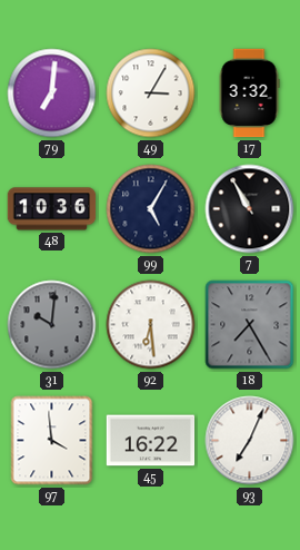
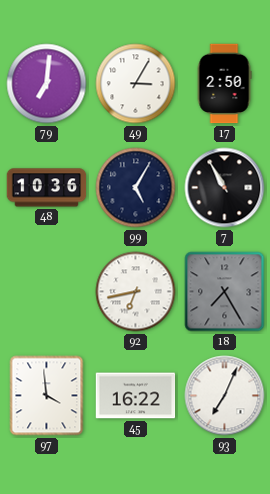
17: 3:32 -> 2:50
31: 10:01 -> none
92: 6:29 -> 6:43
